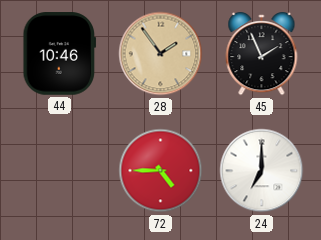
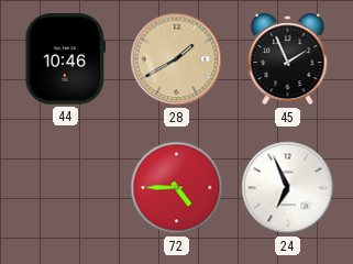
28: 1:54 -> 1:40
24: 7:00 -> 6:56
